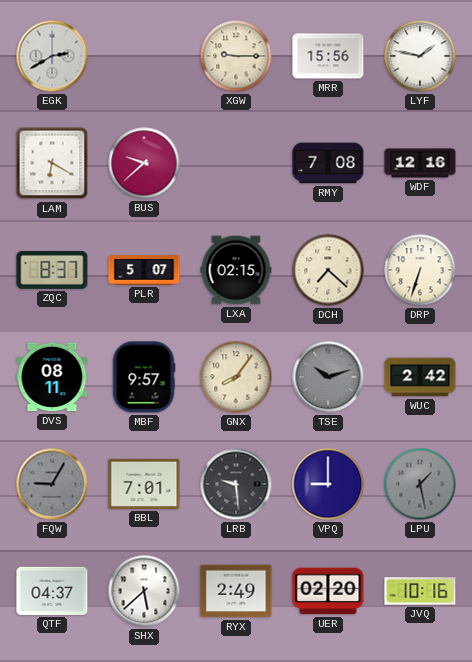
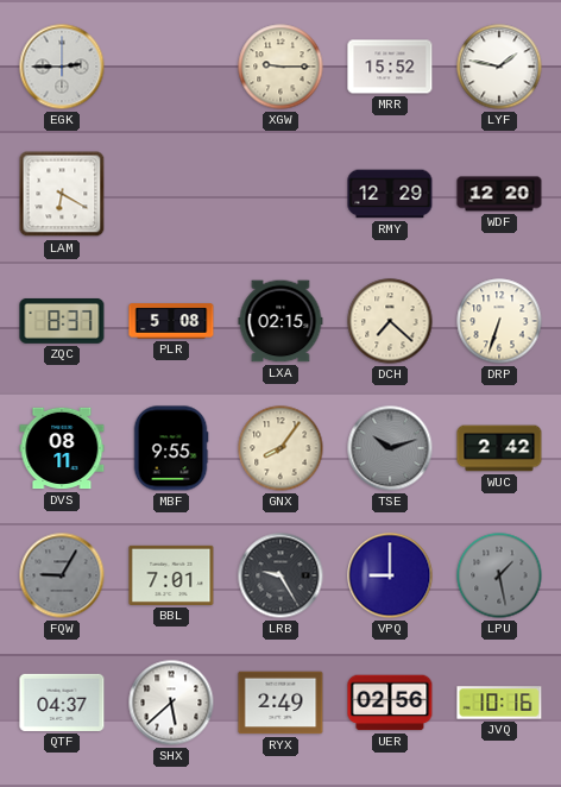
EGK: 2:40 -> 2:45
MRR: 15:56 -> 15:52
BUS: 9:38 -> none
RMY: 7:08 -> 12:29
WDF: 12:16 -> 12:20
PLR: 5:07 -> 5:08
MBF: 9:57 -> 9:55
LRB: 9:29 -> 9:25
UER: 02:20 -> 02:56
